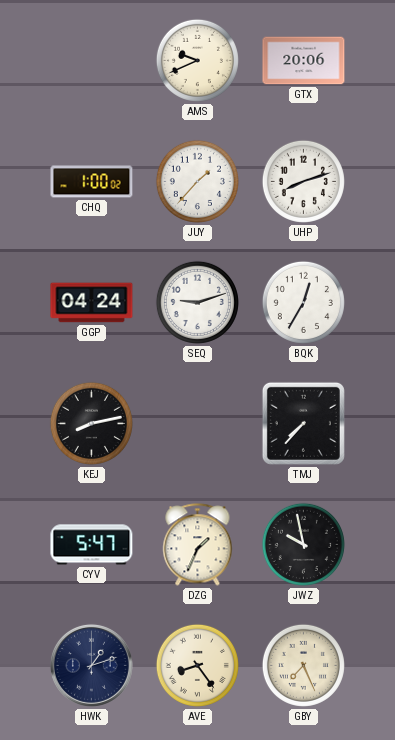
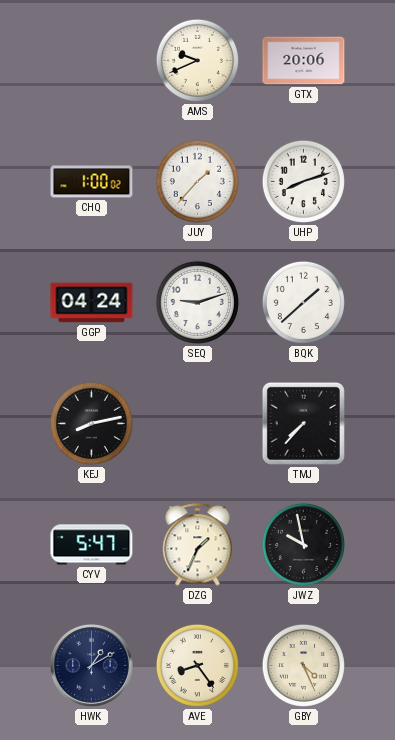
BQK: 12:35 -> 1:38
HWK: 1:12 -> 1:10
GBY: 7:26 -> 4:26
